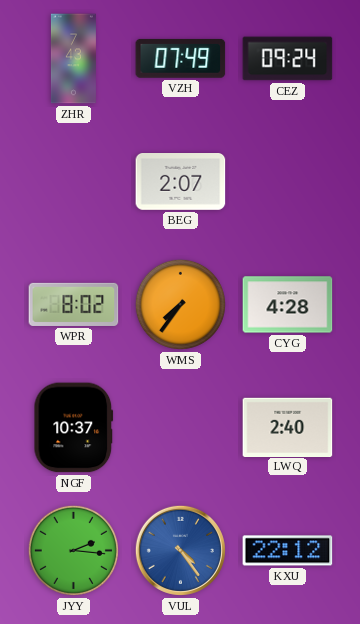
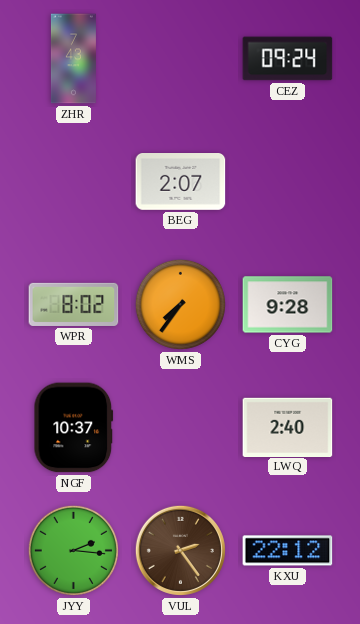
VZH: 07:49 -> none
CYG: 4:28 -> 9:28
VUL: 4:24 -> 2:24
VUL dial: blue -> brown
